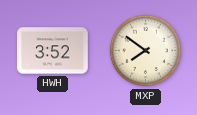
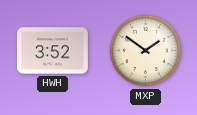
MXP: 7:51 -> 1:51
